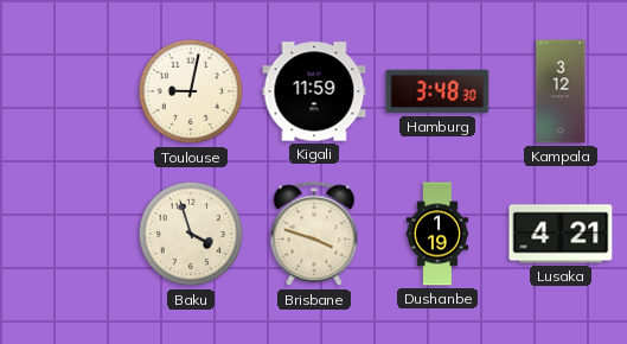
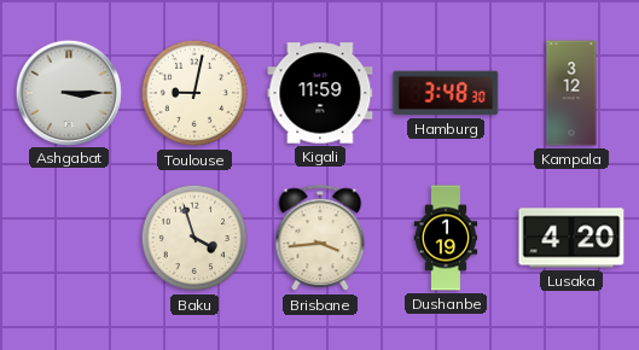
Ashgabat: none -> 3:15
Brisbane: 3:48 -> 3:44
Lusaka: 4:21 -> 4:20
